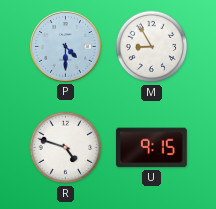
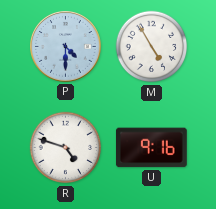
M: 8:55 -> 4:55
U: 9:15 -> 9:16
